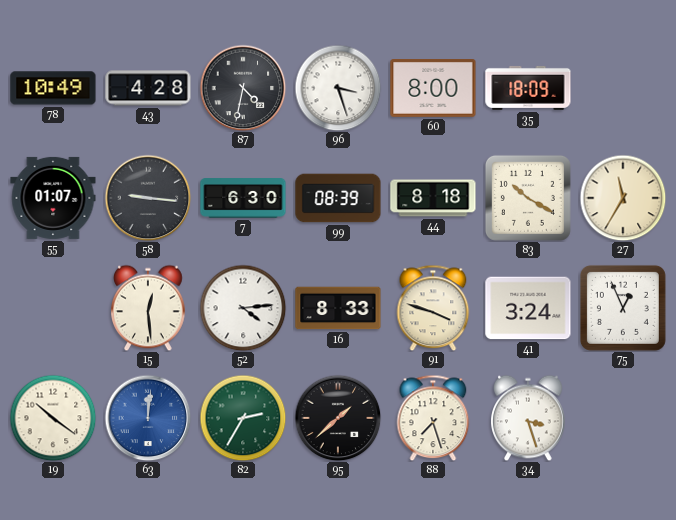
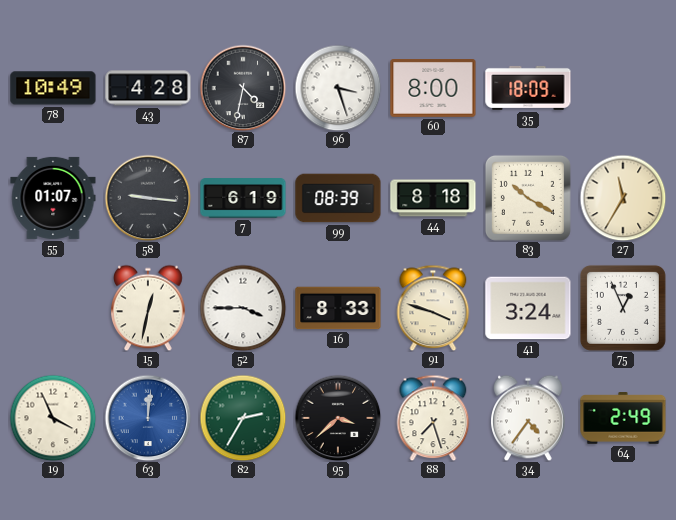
7: 6:30 -> 6:19
15: 12:29 -> 12:32
52: 4:14 -> 3:45
19: 10:21 -> 3:56
95: 1:38 -> 3:38
34: 3:27 -> 4:36
64: none -> 2:49
